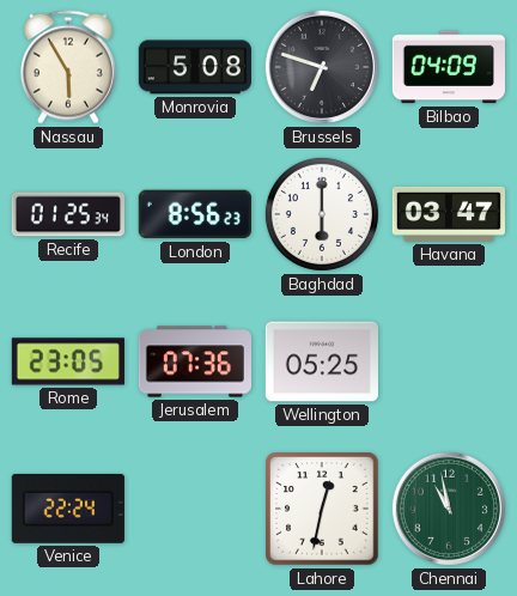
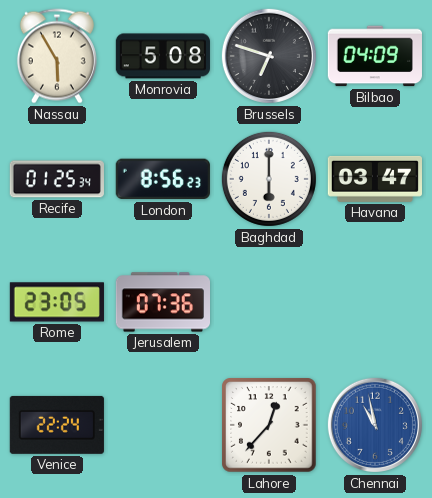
Wellington: 05:25 -> none
Lahore: 12:32 -> 12:37
Chennai dial: green -> blue
